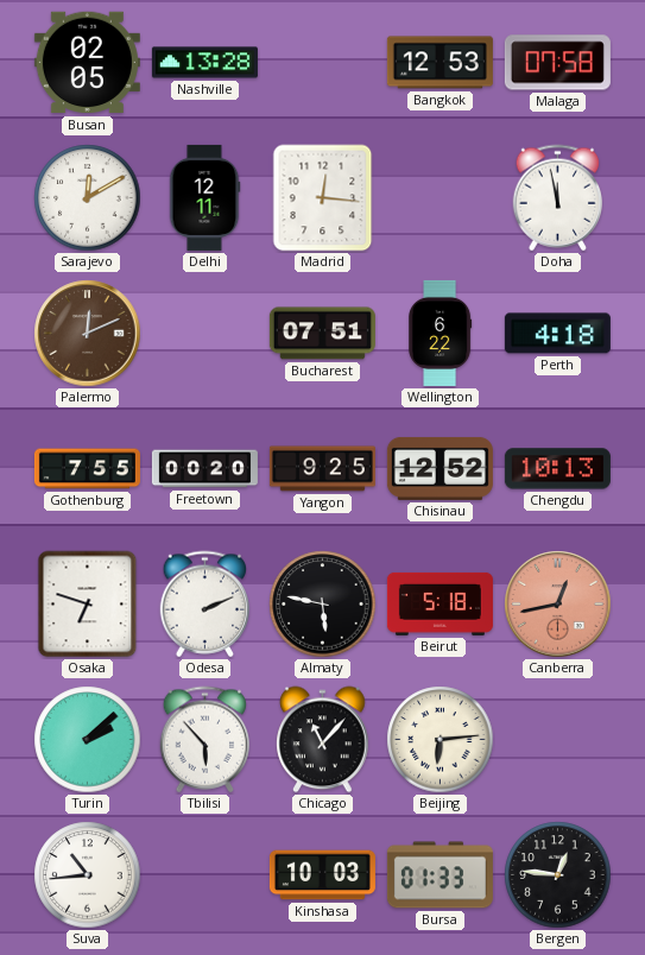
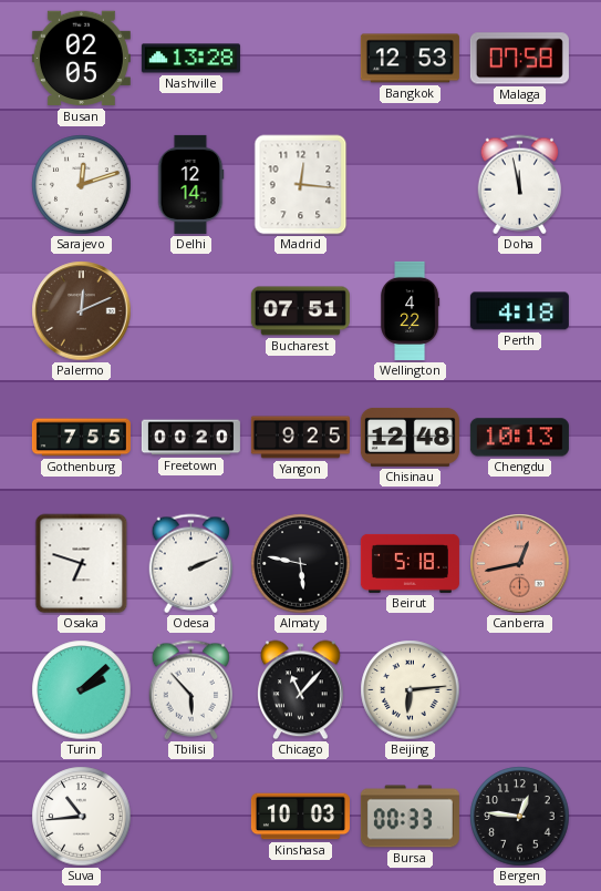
Sarajevo: 12:10 -> 12:12
Delhi: 12:11 -> 12:14
Wellington: 6:22 -> 4:22
Chisinau: 12:52 -> 12:48
Bursa: 01:33 -> 00:33
